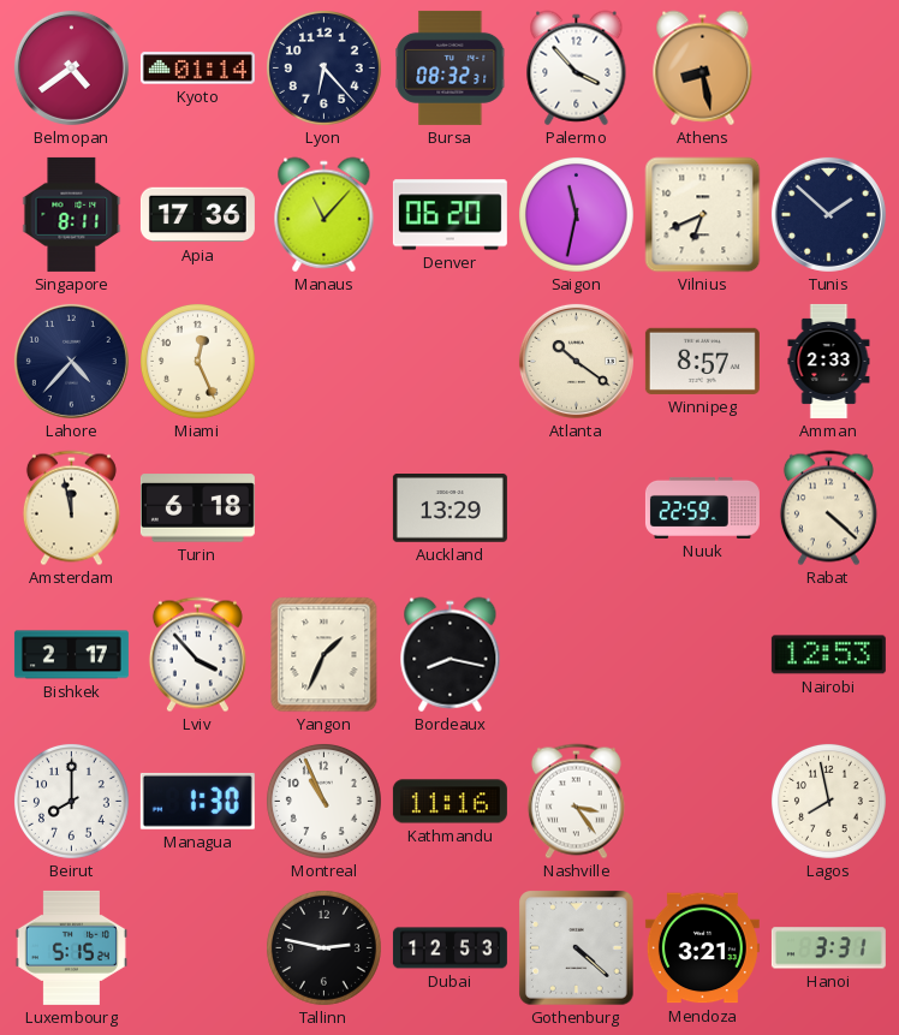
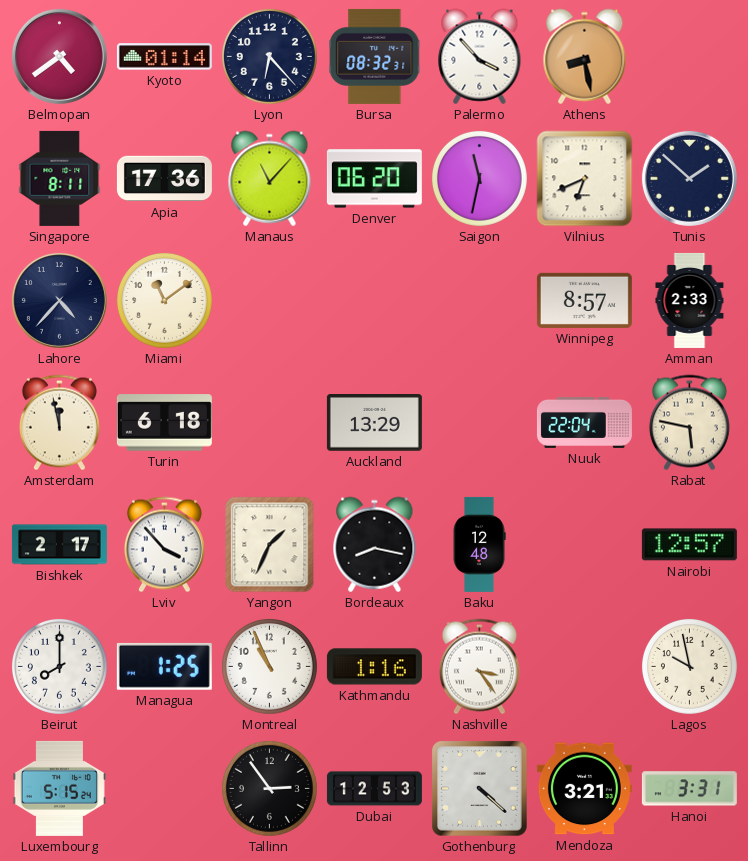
Miami: 12:26 -> 11:09
Atlanta: 10:21 -> none
Nuuk: 22:59 -> 22:04
Rabat: 4:22 -> 5:47
Baku: none -> 12:48
Nairobi: 12:53 -> 12:57
Managua: 1:30 -> 1:25
Kathmandu: 11:16 -> 1:16
Lagos: 7:58 -> 9:58
Tallinn: 2:47 -> 2:54
